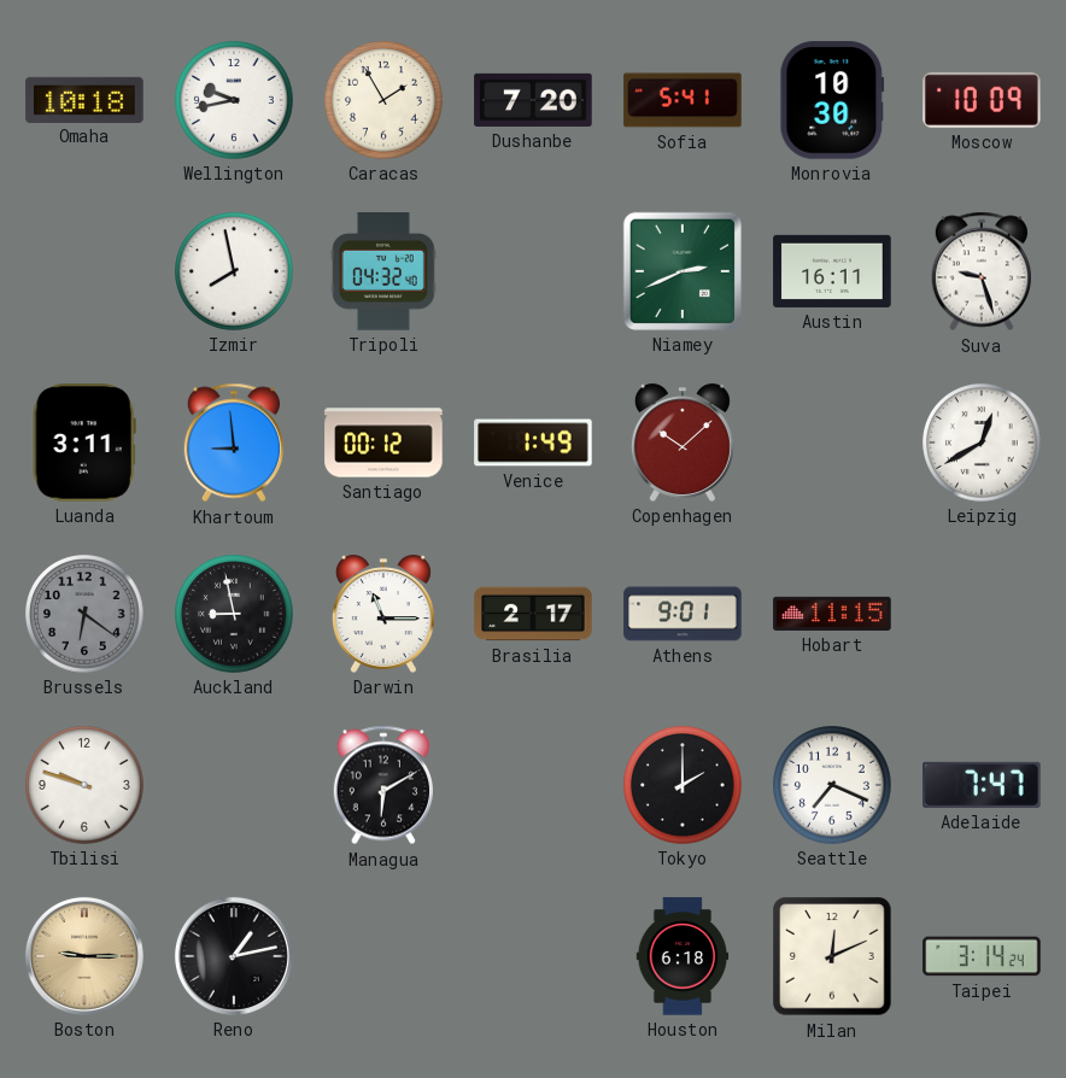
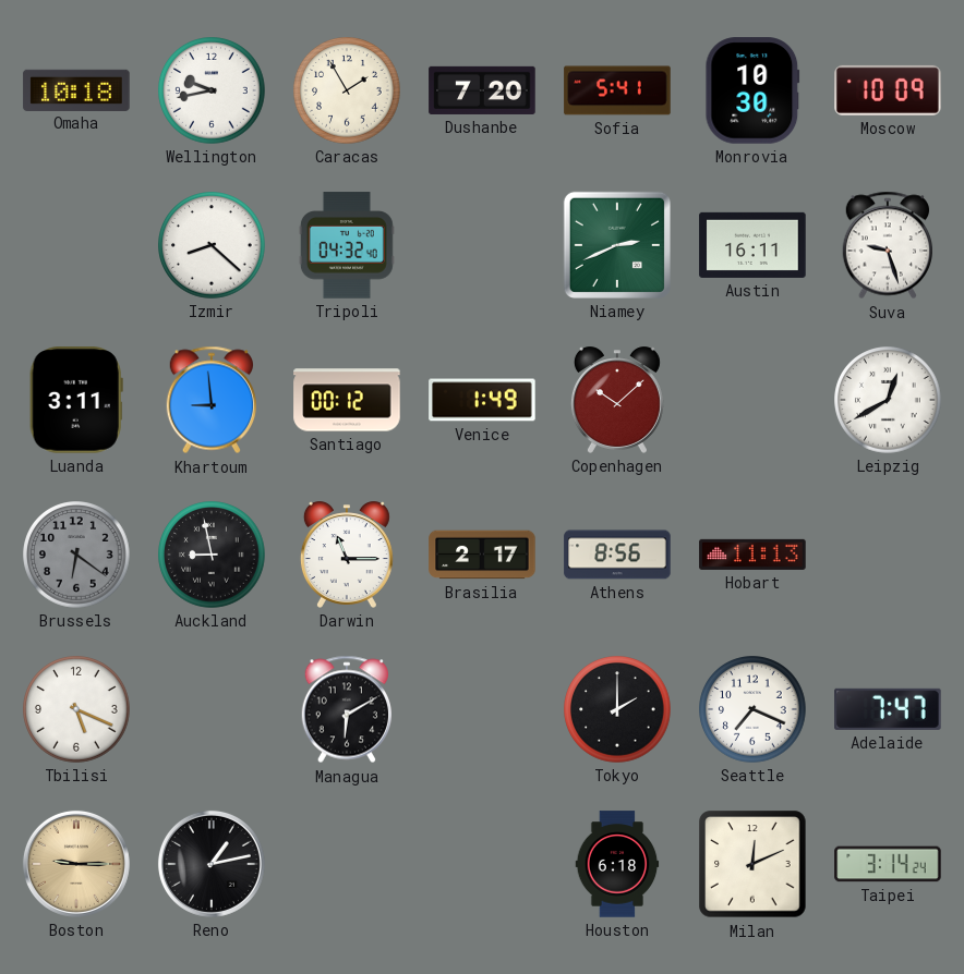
Izmir: 7:58 -> 8:22
Athens: 9:01 -> 8:56
Hobart: 11:15 -> 11:13
Tbilisi: 9:48 -> 5:19
